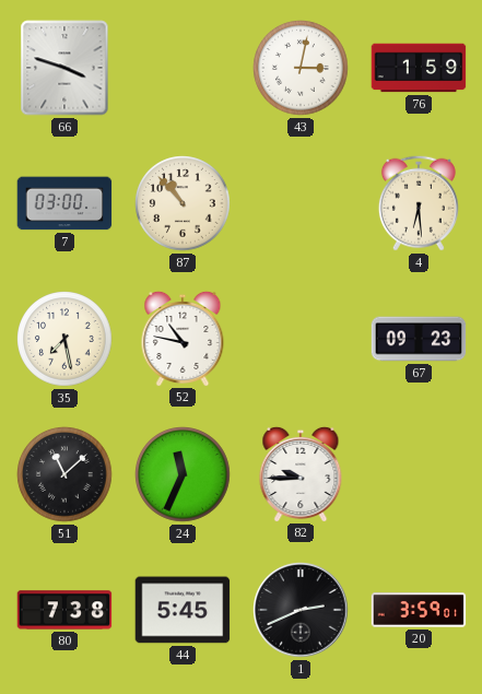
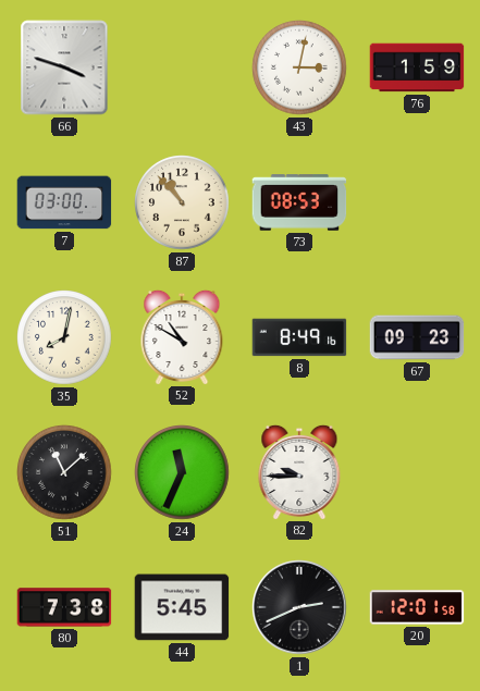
73: none -> 08:53
4: 6:29 -> none
35: 7:28 -> 8:02
52: 10:47 -> 10:50
8: none -> 8:49
20: 3:59 -> 12:01
